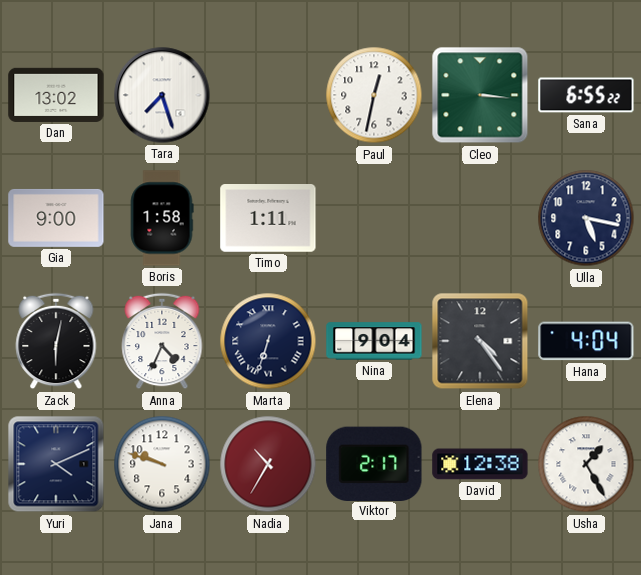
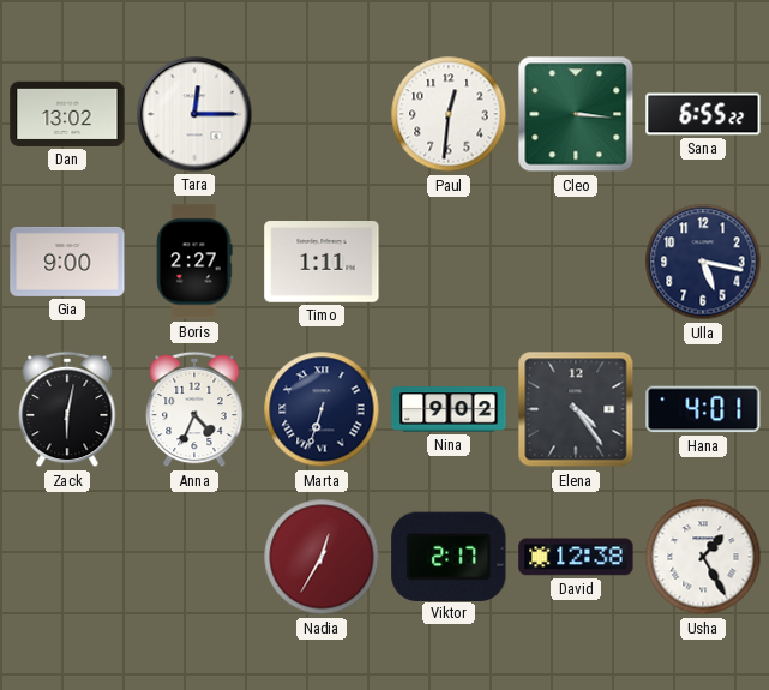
Tara: 7:27 -> 12:15
Paul: 12:32 -> 12:31
Boris: 1:58 -> 2:27
Nina: 9:04 -> 9:02
Hana: 4:04 -> 4:01
Yuri: 4:11 -> none
Jana: 9:48 -> none
Nadia: 10:35 -> 12:35
